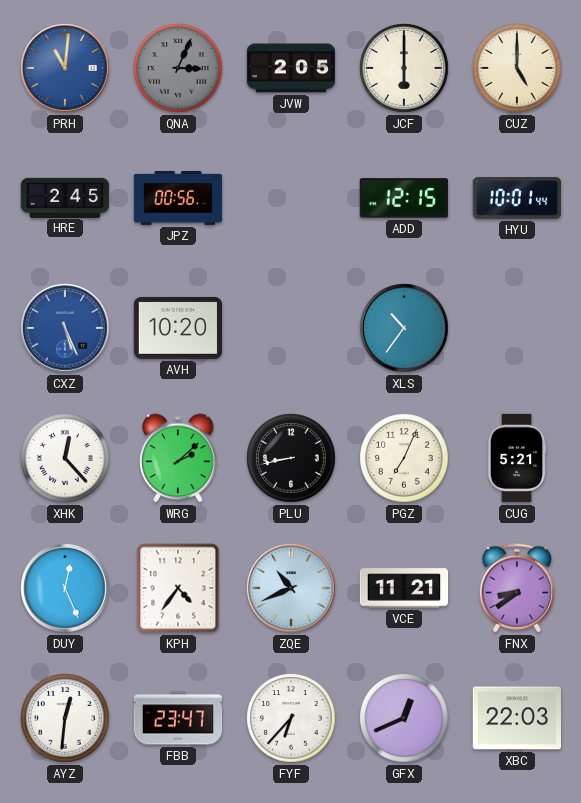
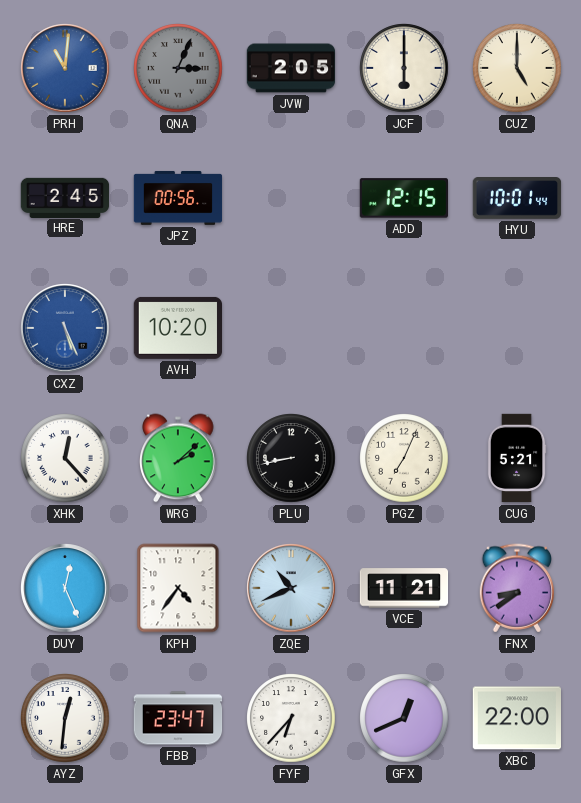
XLS: 10:36 -> none
XBC: 22:03 -> 22:00
